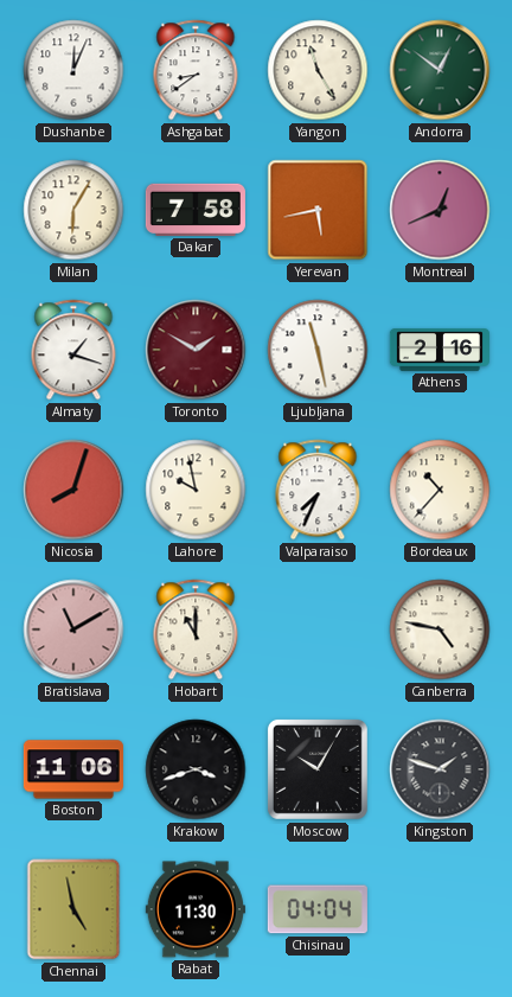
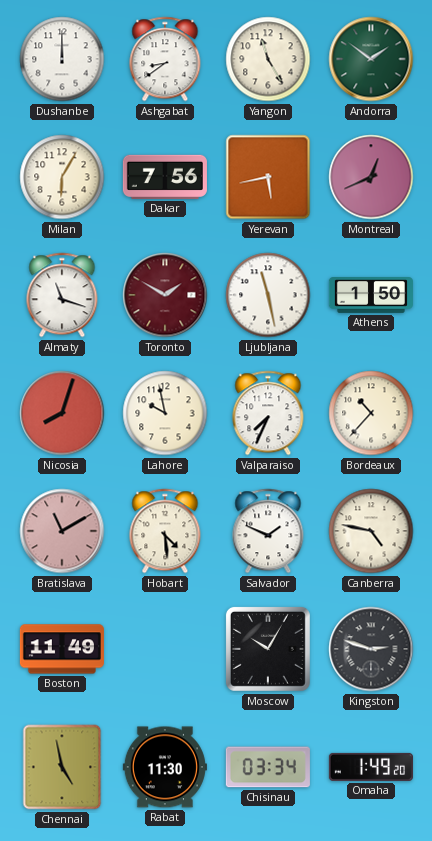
Dushanbe: 12:04 -> 12:00
Andorra: 12:51 -> 1:51
Dakar: 7:58 -> 7:56
Almaty: 1:18 -> 11:18
Athens: 2:16 -> 1:50
Hobart: 11:00 -> 4:29
Salvador: none -> 1:49
Boston: 11:06 -> 11:49
Krakow: 3:42 -> none
Kingston: 1:48 -> 2:48
Chisinau: 04:04 -> 03:34
Omaha: none -> 1:49
